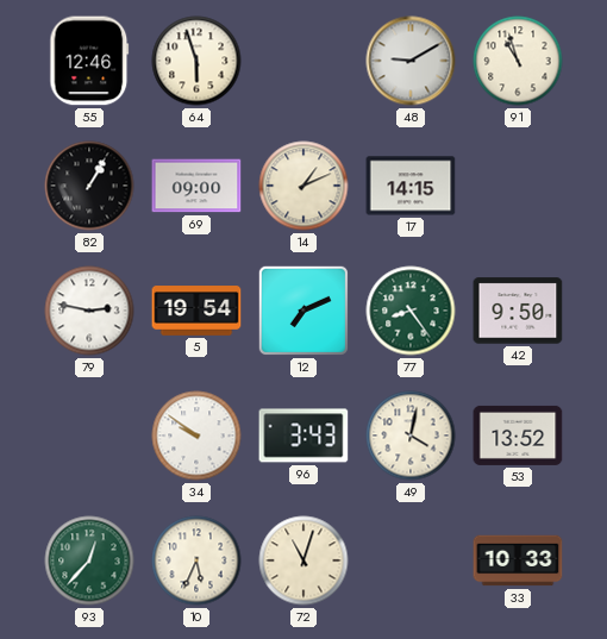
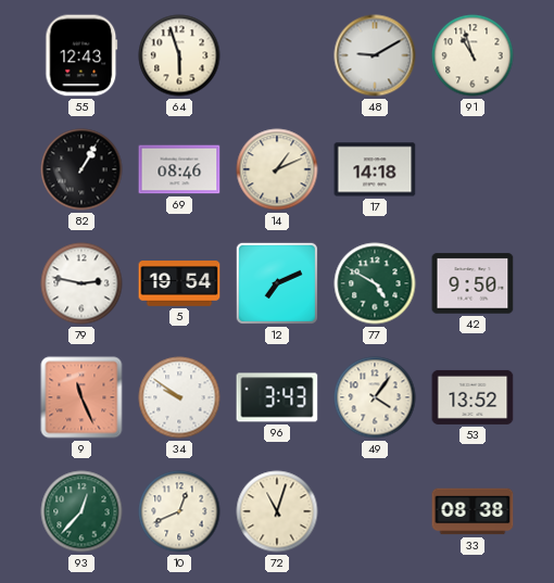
55: 12:46 -> 12:43
69: 09:00 -> 08:46
17: 14:15 -> 14:18
77: 8:24 -> 4:50
9: none -> 11:26
49: 4:02 -> 4:06
10: 5:34 -> 12:41
33: 10:33 -> 08:38
